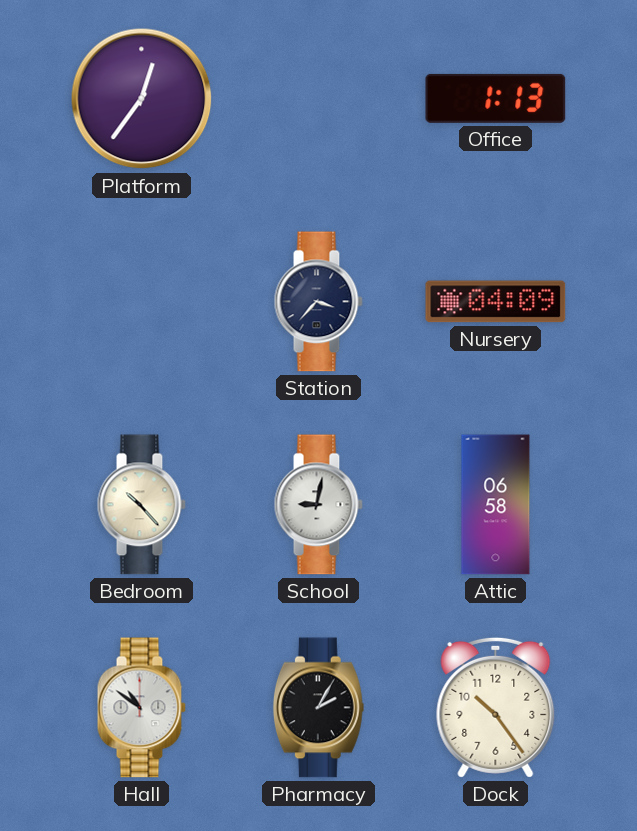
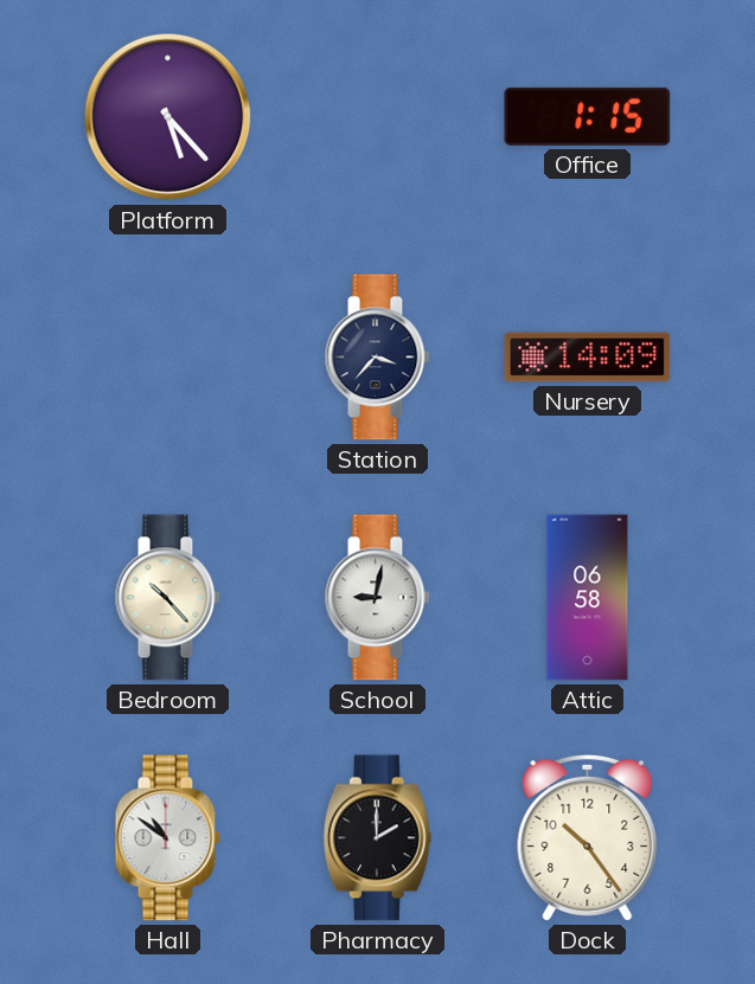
Platform: 12:36 -> 5:23
Office: 1:13 -> 1:15
Nursery: 04:09 -> 14:09
Pharmacy: 2:05 -> 2:00
